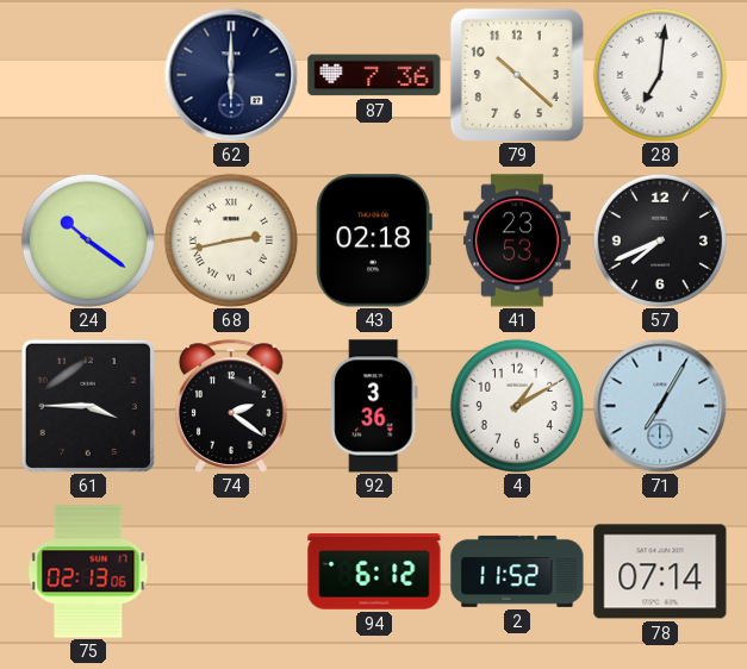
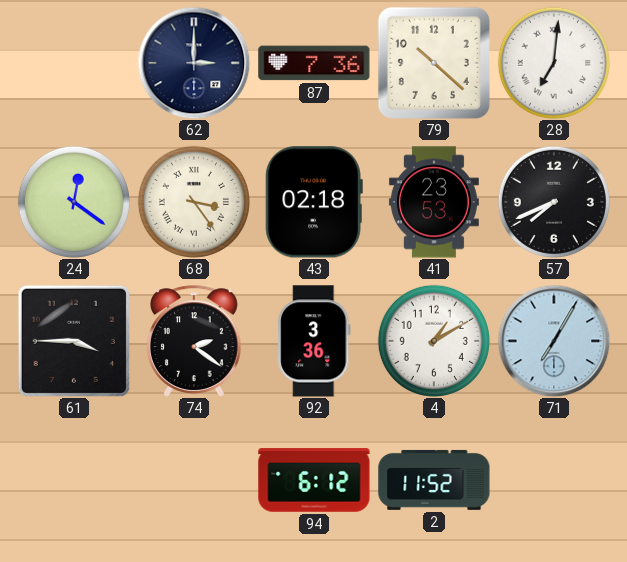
62: 6:00 -> 3:00
24: 10:21 -> 12:21
68: 2:43 -> 3:24
75: 02:13 -> none
78: 07:14 -> none
